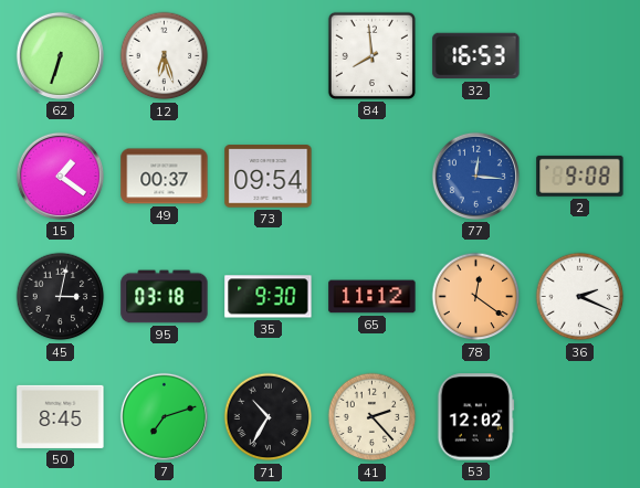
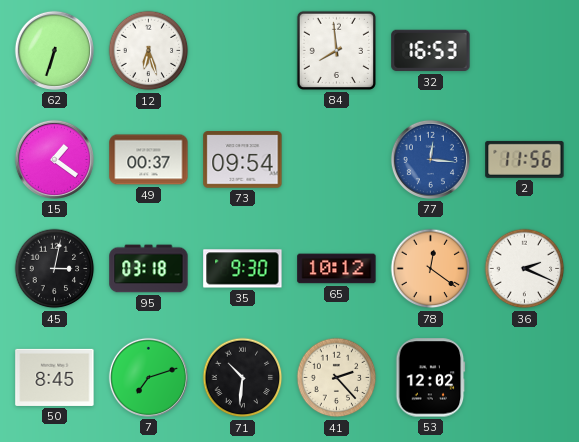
2: 9:08 -> 11:56
65: 11:12 -> 10:12
71: 10:35 -> 10:31
